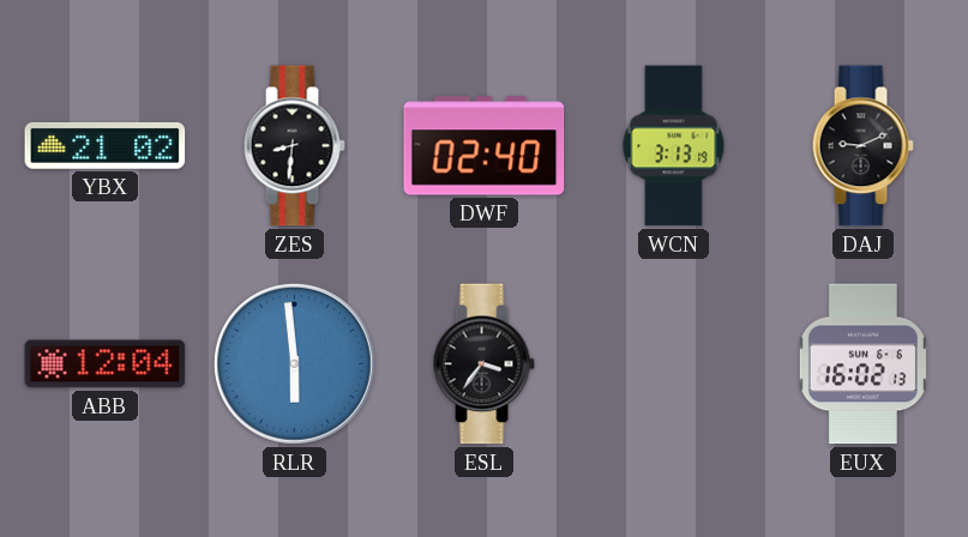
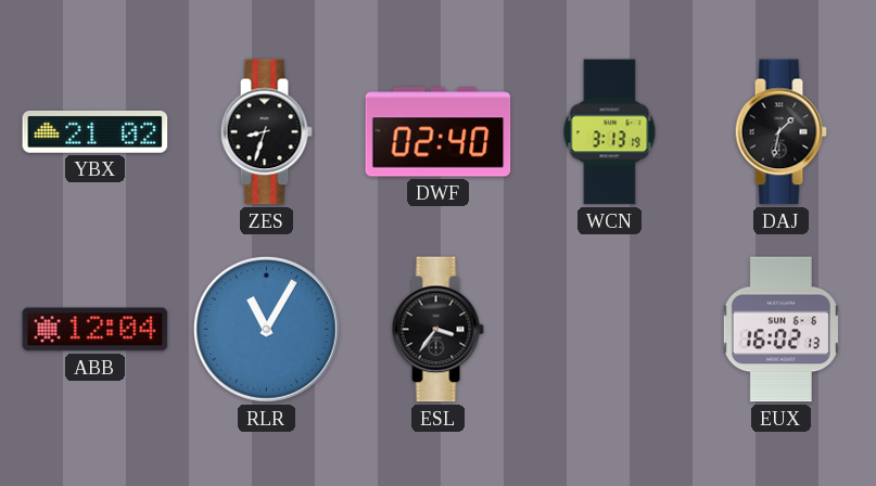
ZES: 8:31 -> 8:33
DAJ: 9:11 -> 1:32
RLR: 5:59 -> 11:05
